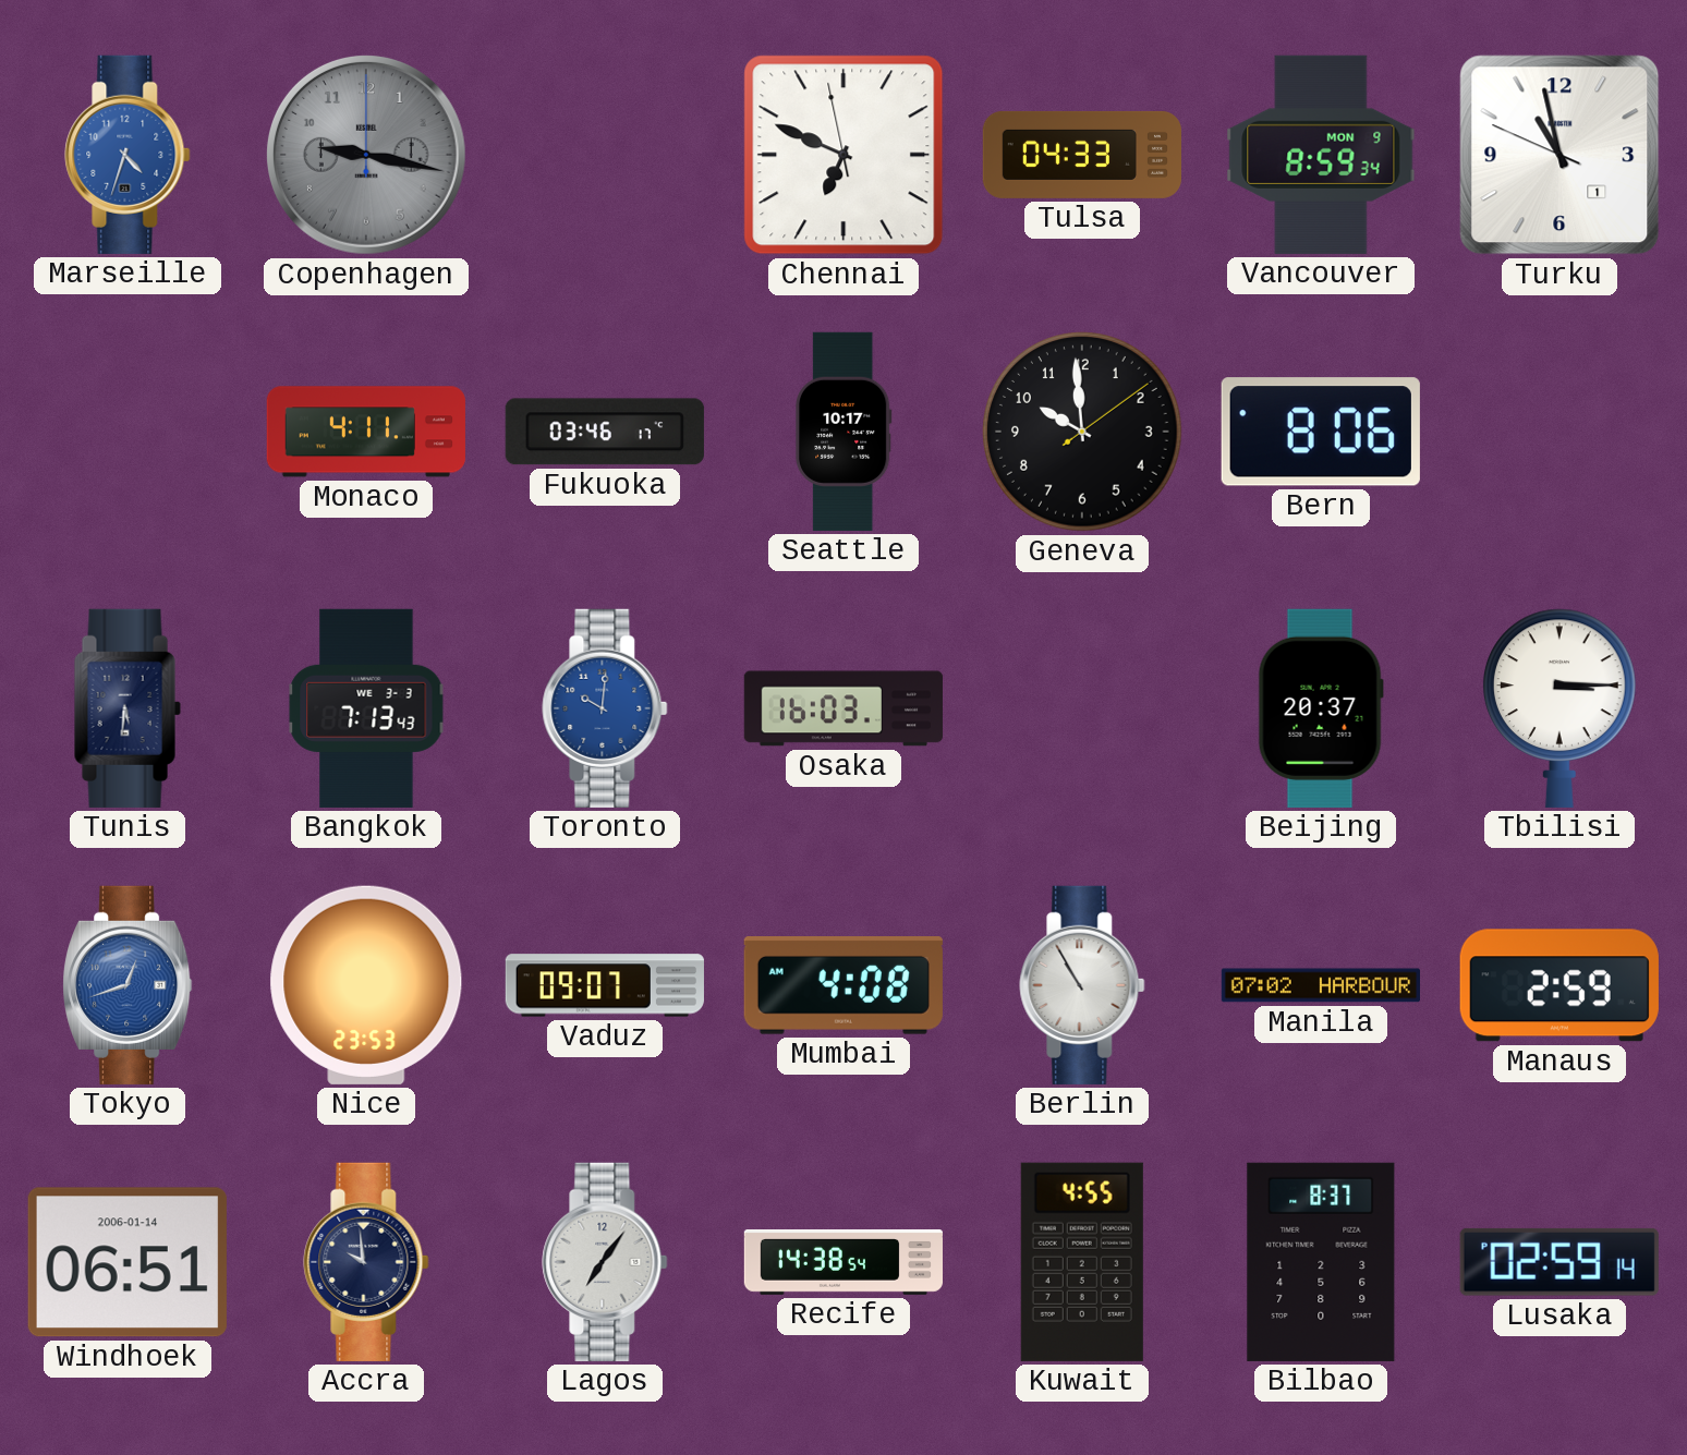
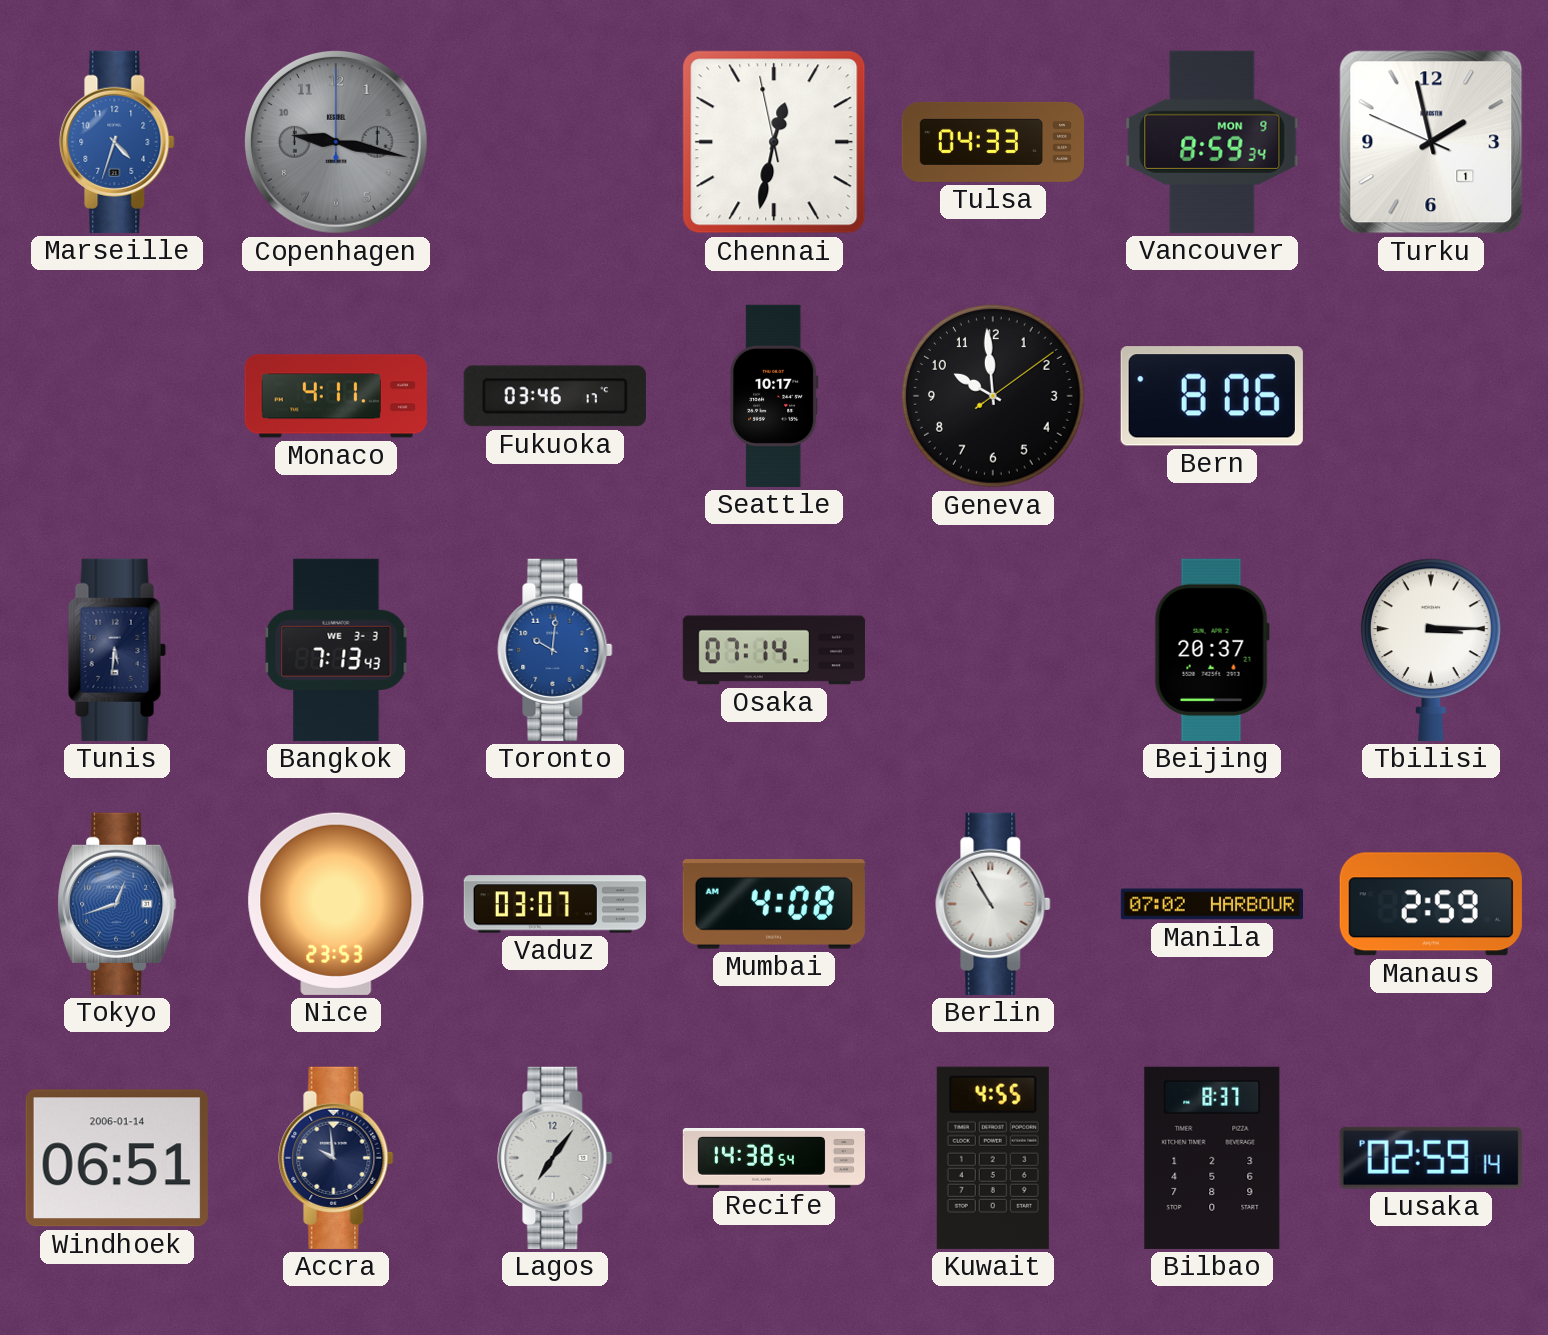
Chennai: 6:48 -> 12:31
Turku: 10:57 -> 1:57
Osaka: 16:03 -> 07:14
Vaduz: 09:07 -> 03:07
